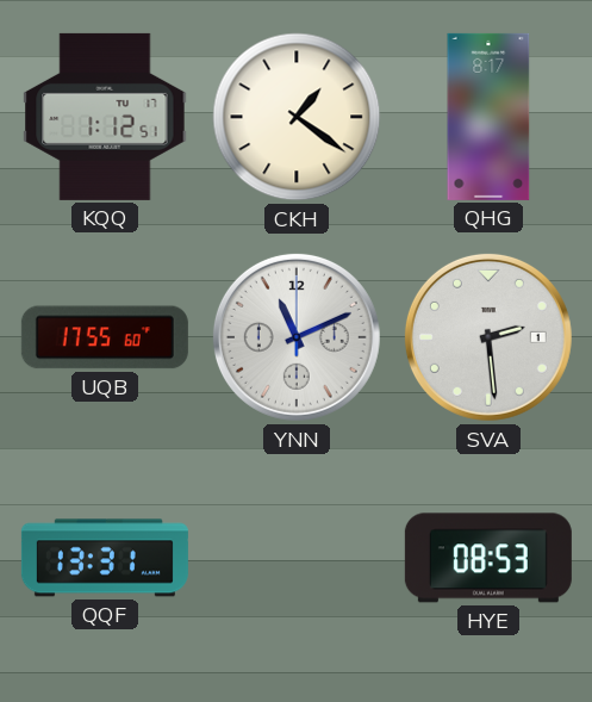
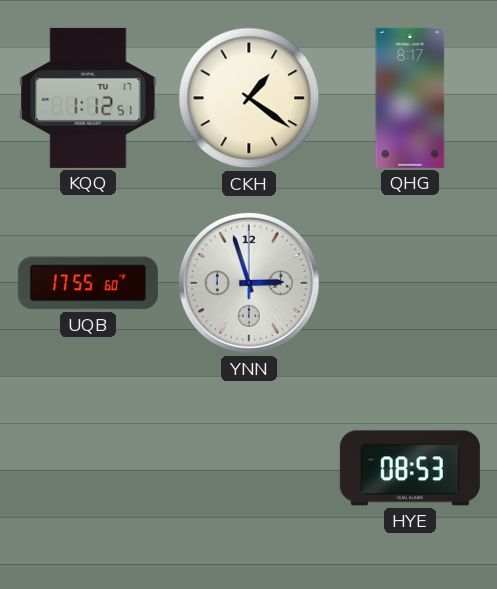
YNN: 11:11 -> 2:57
SVA: 2:29 -> none
QQF: 13:31 -> none
